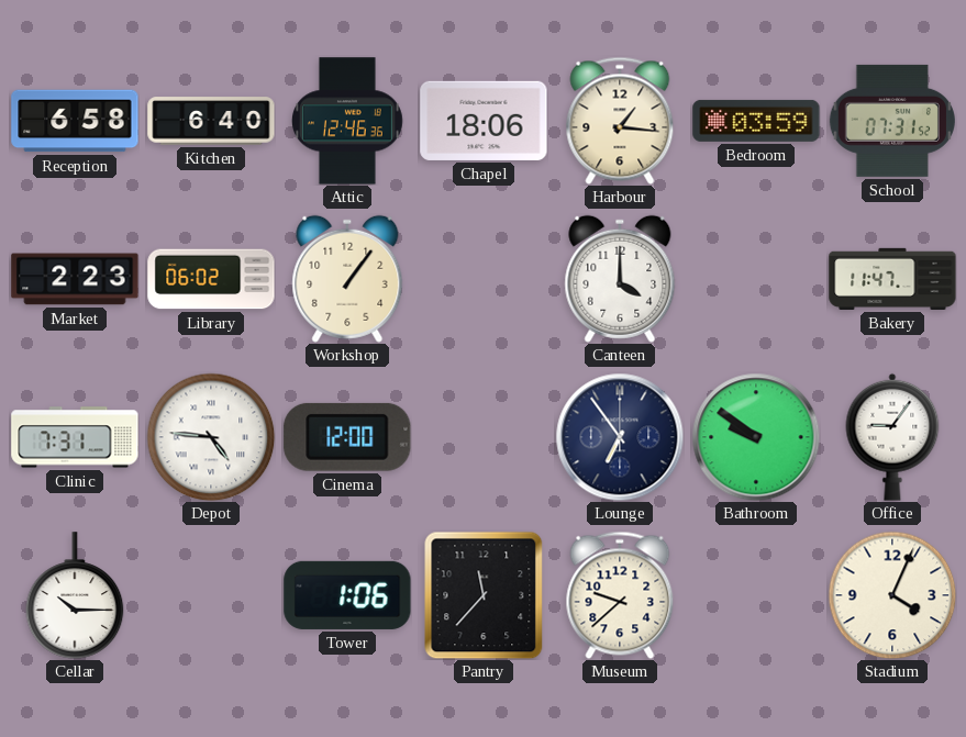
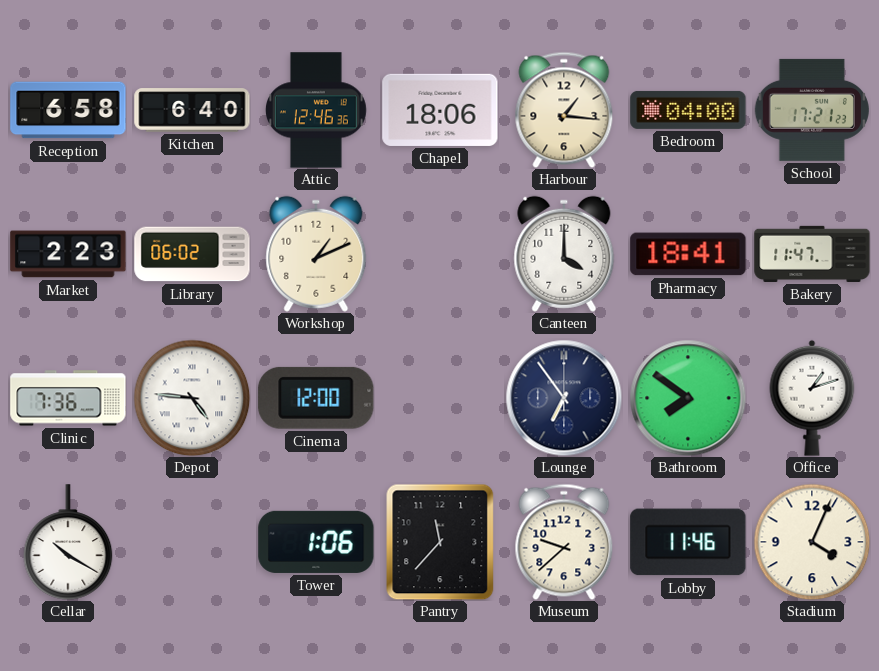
Bedroom: 03:59 -> 04:00
School: 07:31 -> 17:21
Workshop: 1:06 -> 1:11
Pharmacy: none -> 18:41
Clinic: 7:31 -> 7:36
Bathroom: 9:51 -> 7:51
Office: 9:06 -> 1:12
Cellar: 10:15 -> 10:20
Lobby: none -> 11:46
